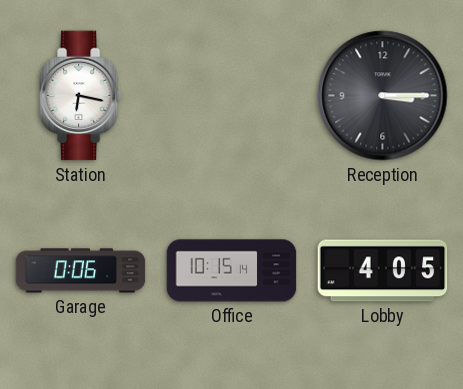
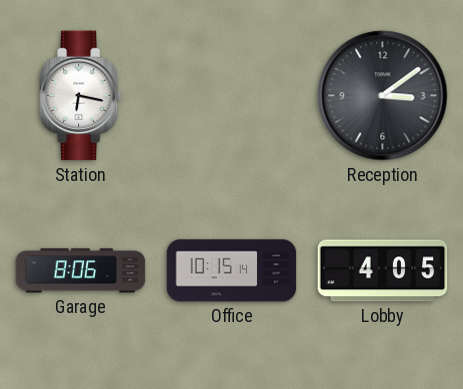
Reception: 3:15 -> 3:09
Garage: 0:06 -> 8:06
